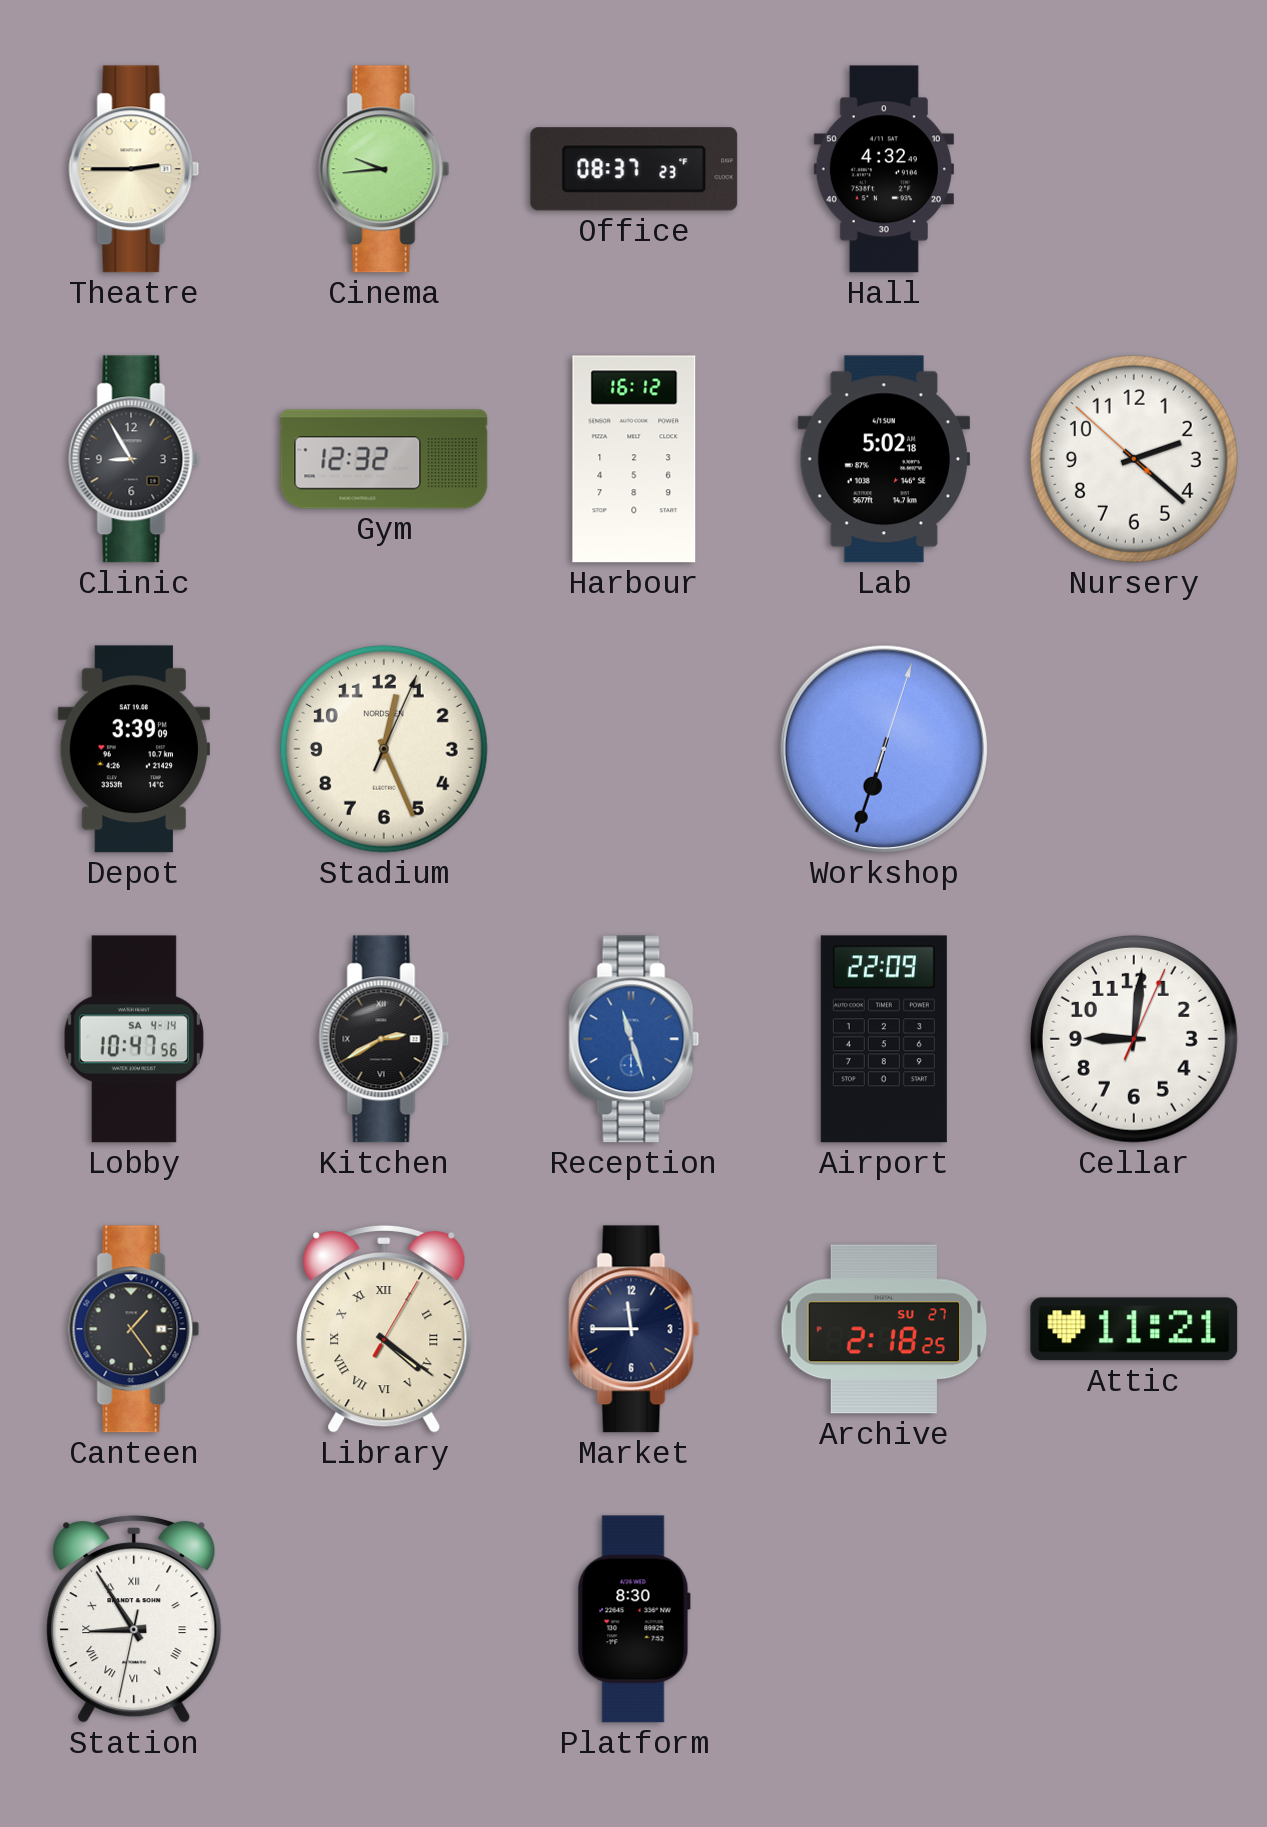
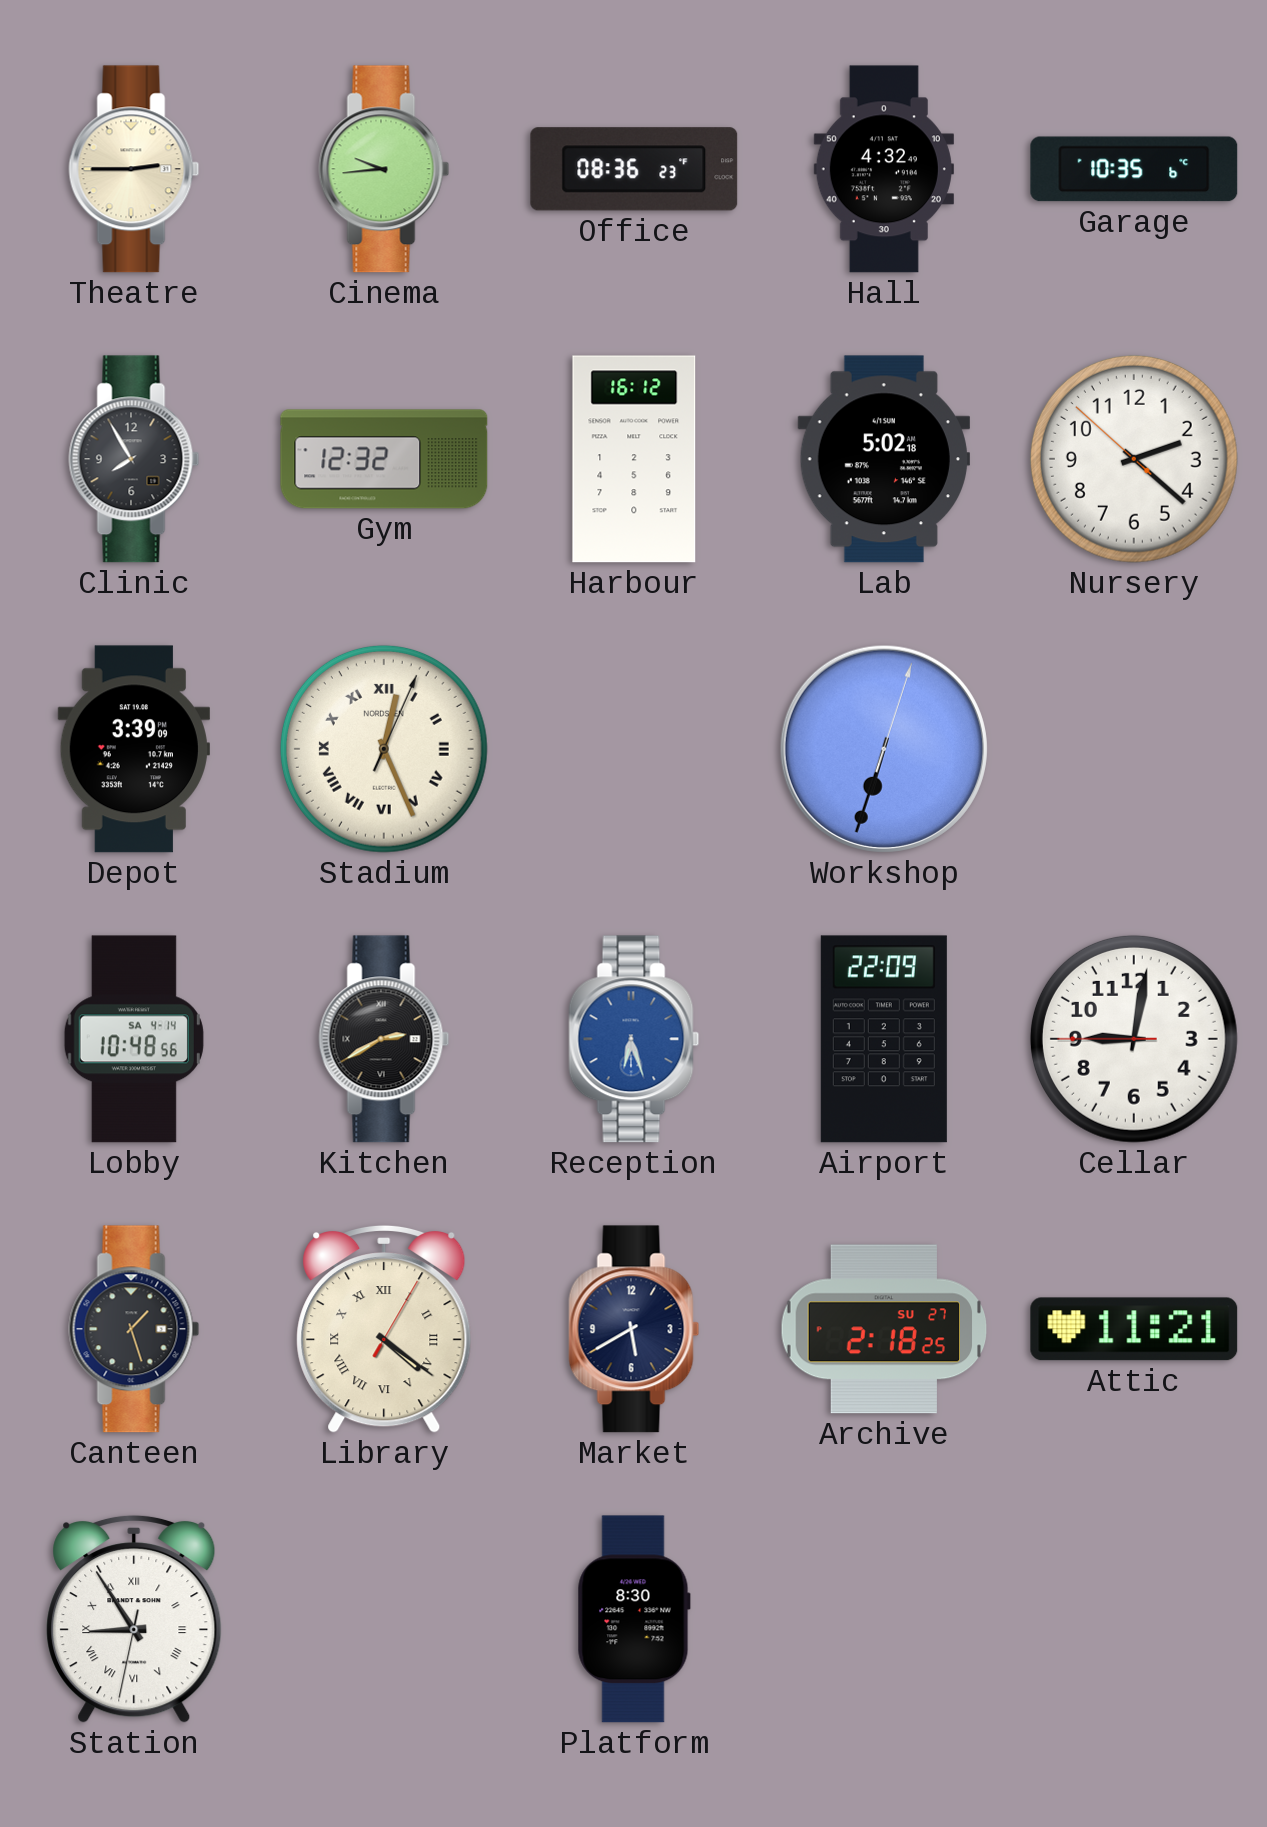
Office: 08:37 -> 08:36
Garage: none -> 10:35
Clinic: 8:55 -> 7:55
Stadium numerals: Arabic -> Roman
Lobby: 10:47 -> 10:48
Reception: 11:27 -> 6:27
Cellar: 9:01:04 -> 9:01:45
Canteen: 1:24 -> 1:27
Market: 11:45 -> 5:40
